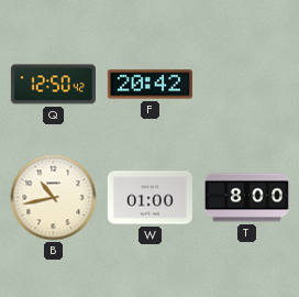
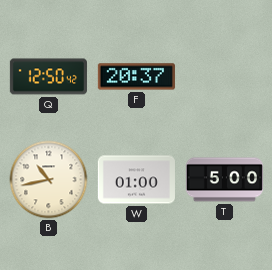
F: 20:42 -> 20:37
T: 8:00 -> 5:00
